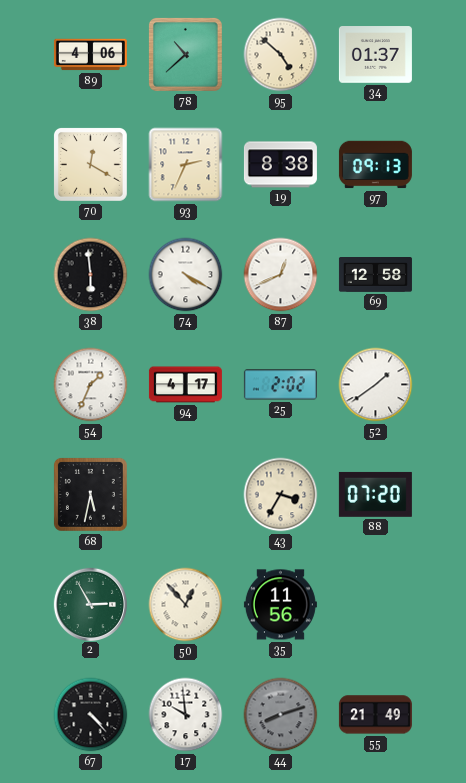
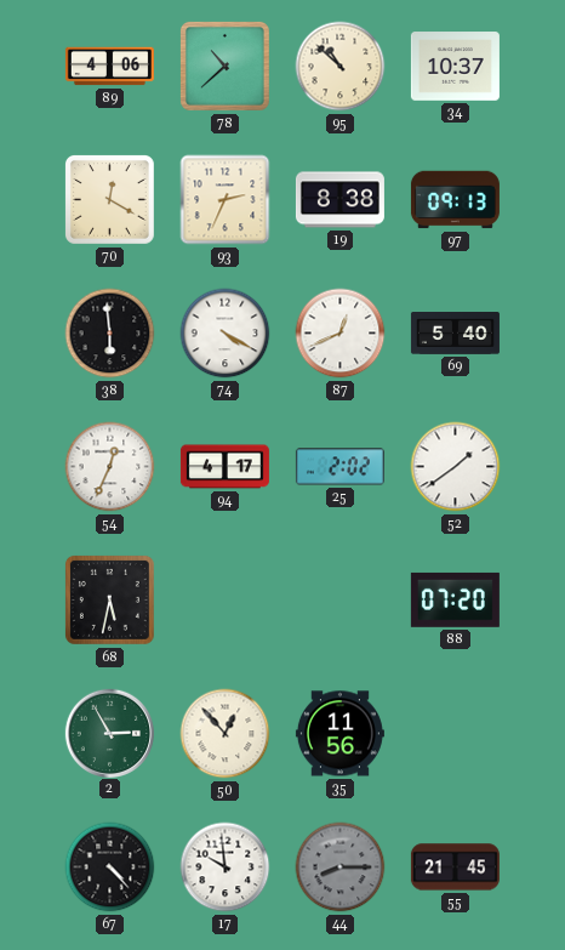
95: 4:52 -> 10:52
34: 01:37 -> 10:37
69: 12:58 -> 5:40
54: 1:34 -> 12:34
43: 3:35 -> none
44: 8:12 -> 8:15
55: 21:49 -> 21:45
